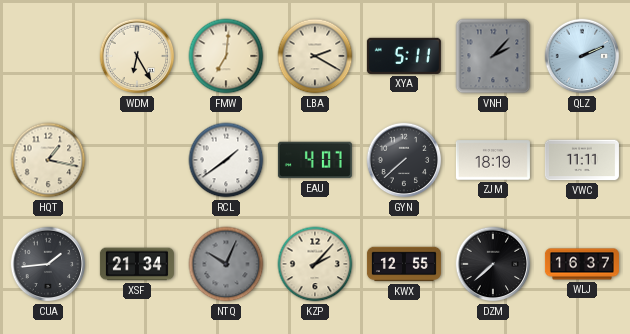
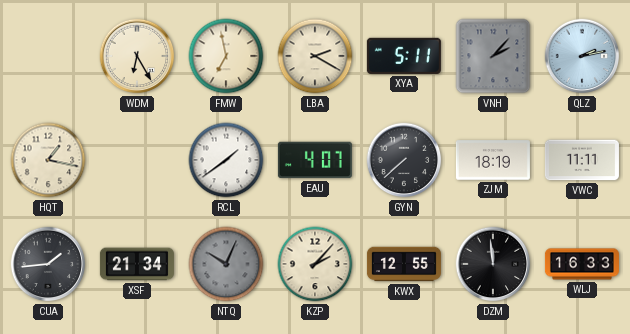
FMW: 7:01 -> 6:58
QLZ: 2:11 -> 2:13
DZM: 7:38 -> 11:59
WLJ: 16:37 -> 16:33
